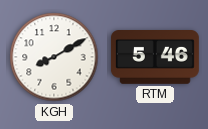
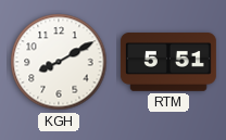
RTM: 5:46 -> 5:51
